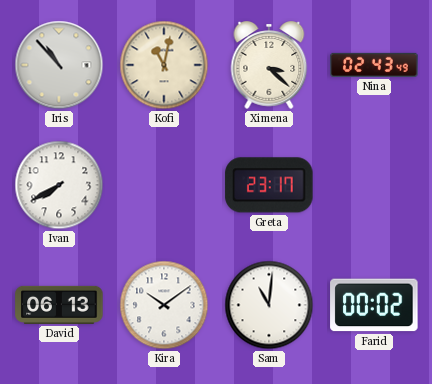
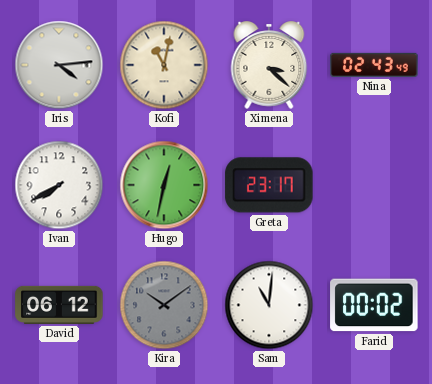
Iris: 10:53 -> 4:14
Hugo: none -> 12:32
David: 06:13 -> 06:12
Kira dial: white -> grey
